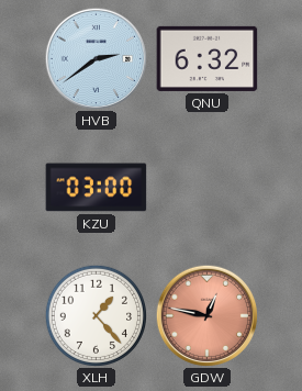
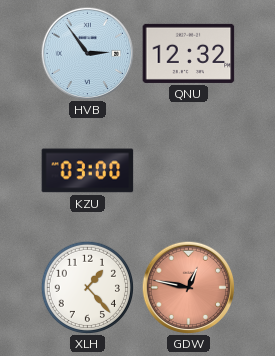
HVB: 2:39 -> 2:54
QNU: 6:32 -> 12:32
